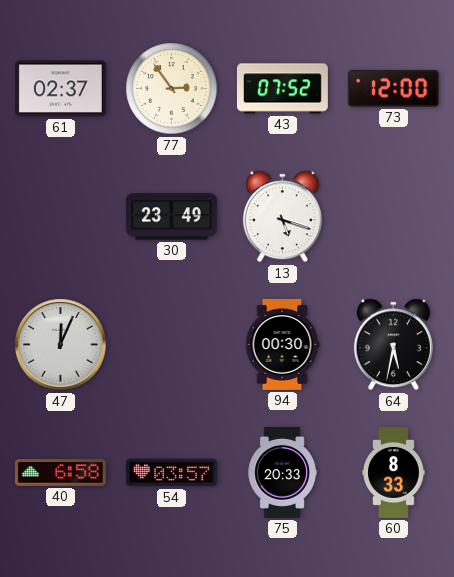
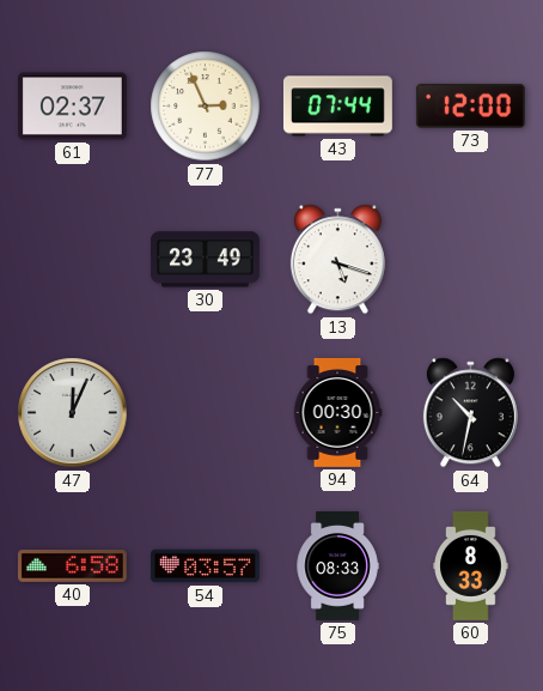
77: 2:54 -> 2:56
43: 07:52 -> 07:44
64: 5:32 -> 10:32
75: 20:33 -> 08:33
